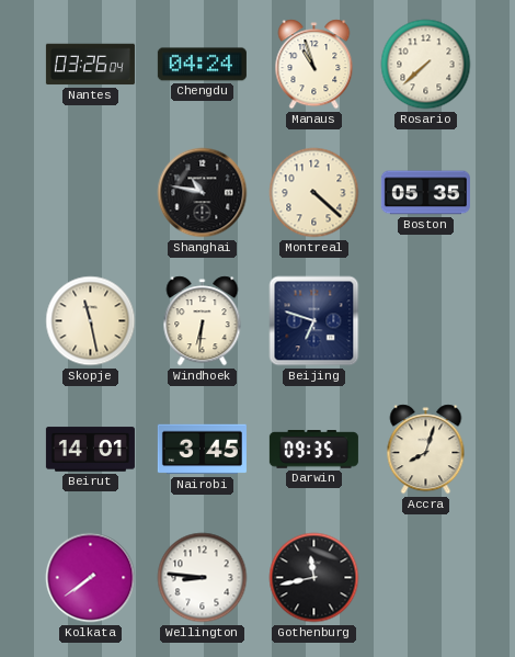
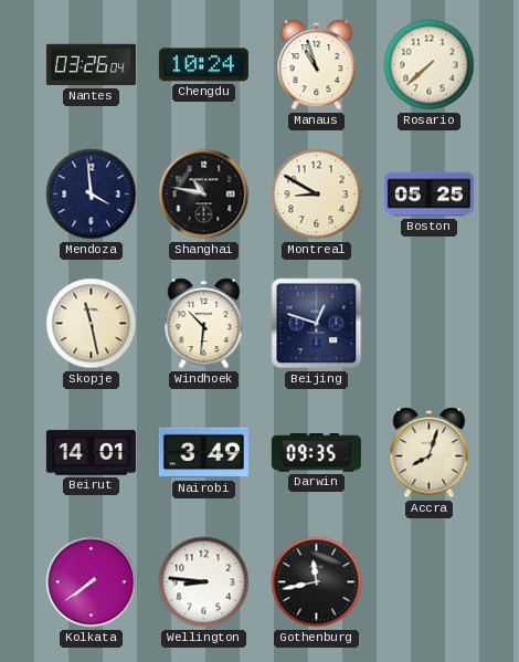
Chengdu: 04:24 -> 10:24
Mendoza: none -> 3:59
Montreal: 4:22 -> 8:50
Boston: 05:35 -> 05:25
Windhoek: 6:31 -> 10:31
Beijing: 6:48 -> 12:48
Nairobi: 3:45 -> 3:49
